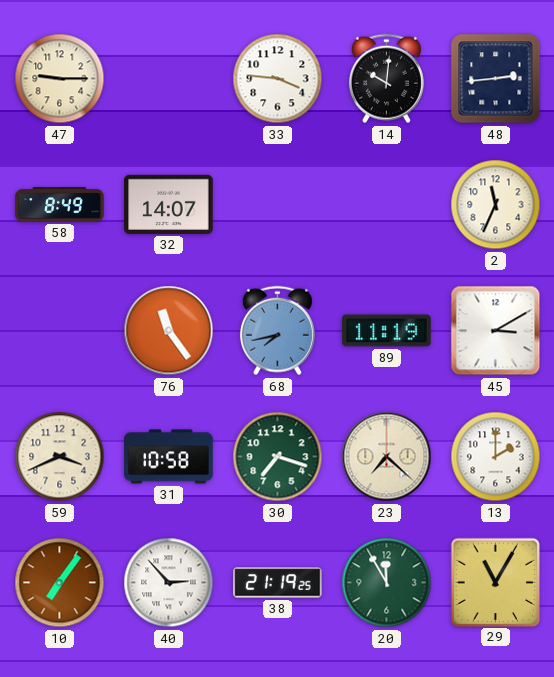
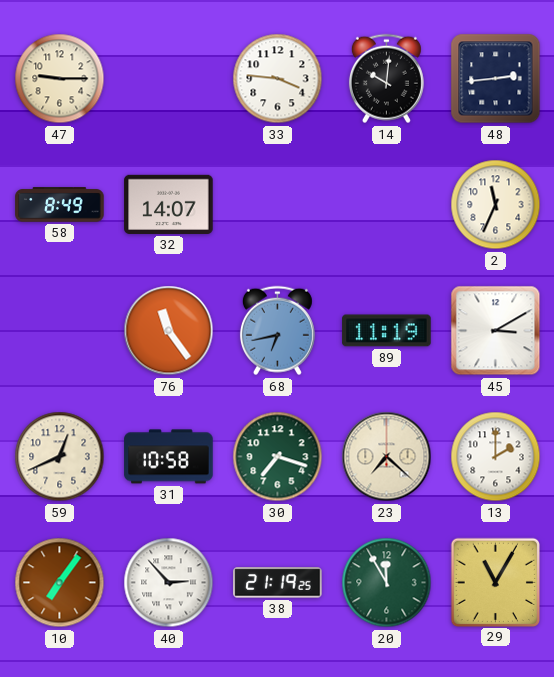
68: 7:43 -> 6:43
59: 3:41 -> 12:41
